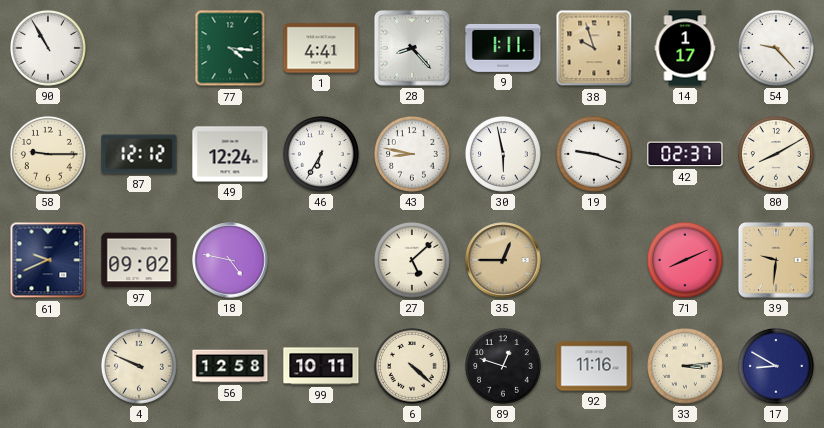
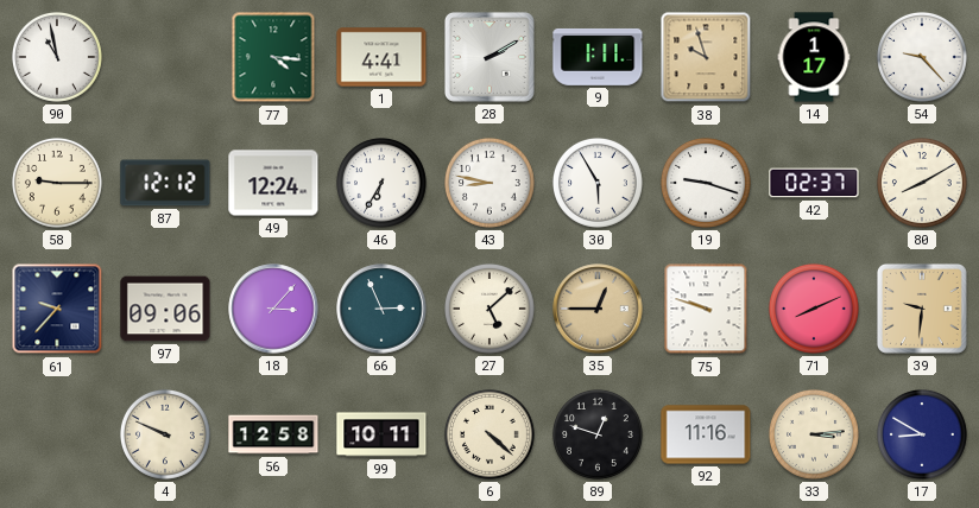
90: 10:55 -> 10:58
28: 8:23 -> 2:10
30: 5:58 -> 5:55
61: 9:41 -> 9:37
97: 09:02 -> 09:06
18: 4:47 -> 3:07
66: none -> 2:56
75: none -> 9:48
